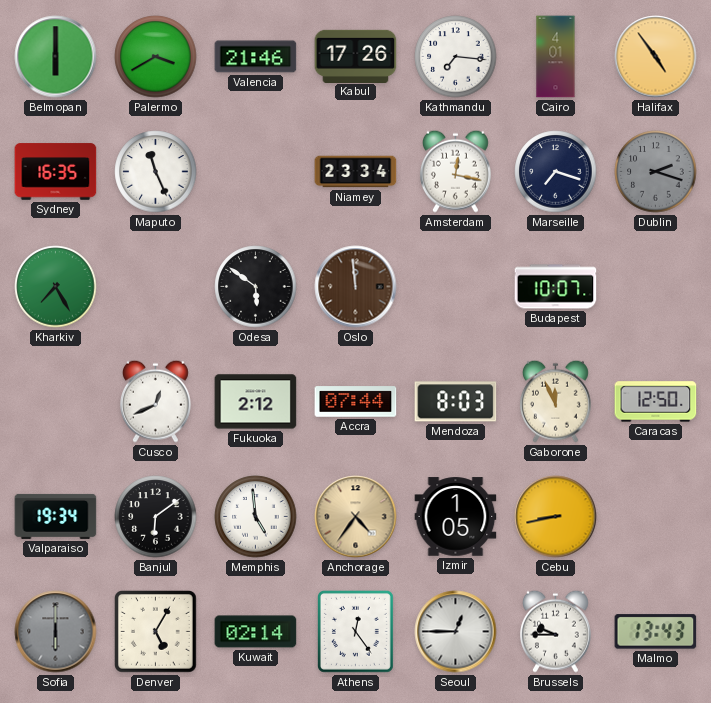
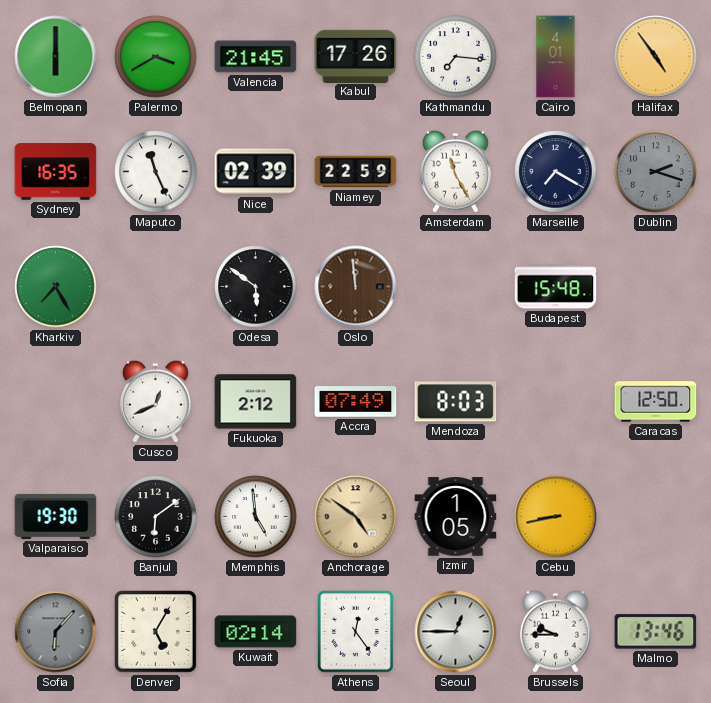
Valencia: 21:46 -> 21:45
Nice: none -> 02:39
Niamey: 23:34 -> 22:59
Amsterdam: 12:17 -> 11:25
Marseille: 7:18 -> 7:20
Budapest: 10:07 -> 15:48
Accra: 07:44 -> 07:49
Gaborone: 11:56 -> none
Valparaiso: 19:34 -> 19:30
Anchorage: 4:36 -> 4:51
Sofia: 6:00 -> 6:07
Malmo: 13:43 -> 13:46
